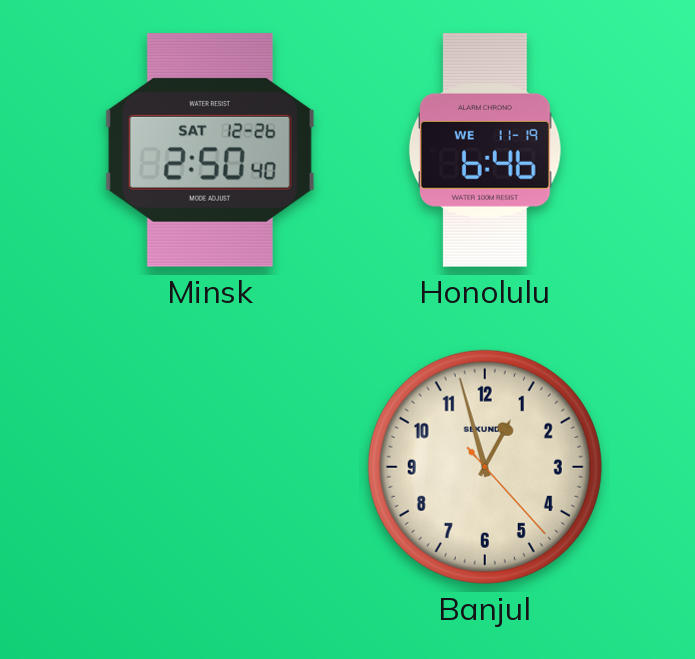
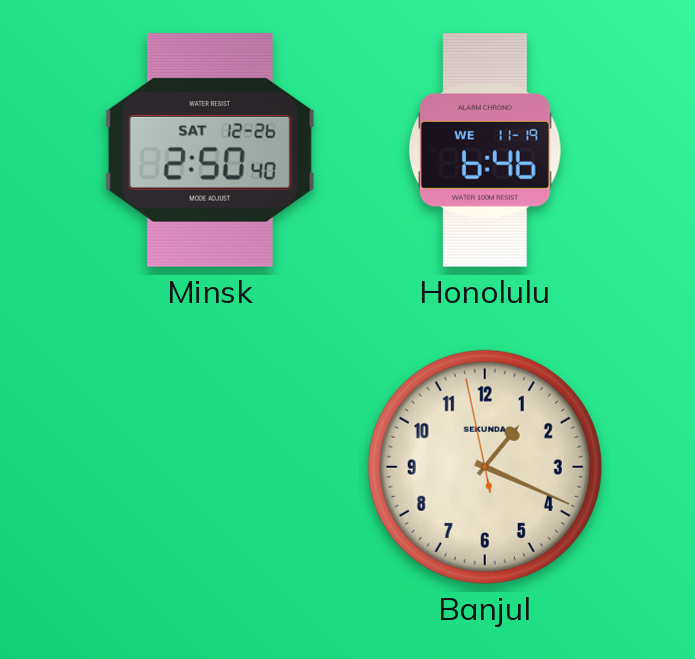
Banjul: 12:57 -> 1:18
